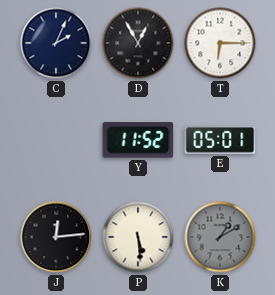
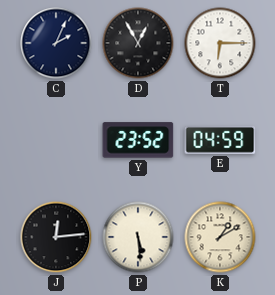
Y: 11:52 -> 23:52
E: 05:01 -> 04:59
K dial: grey -> cream
